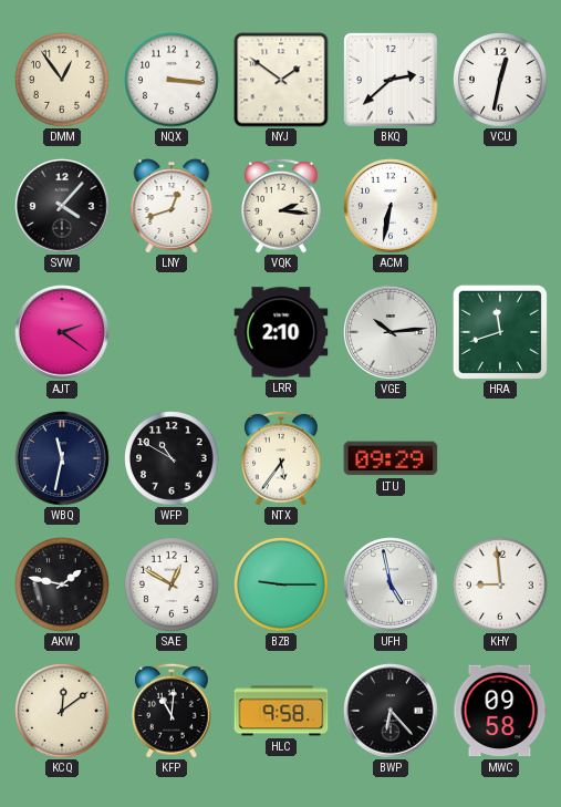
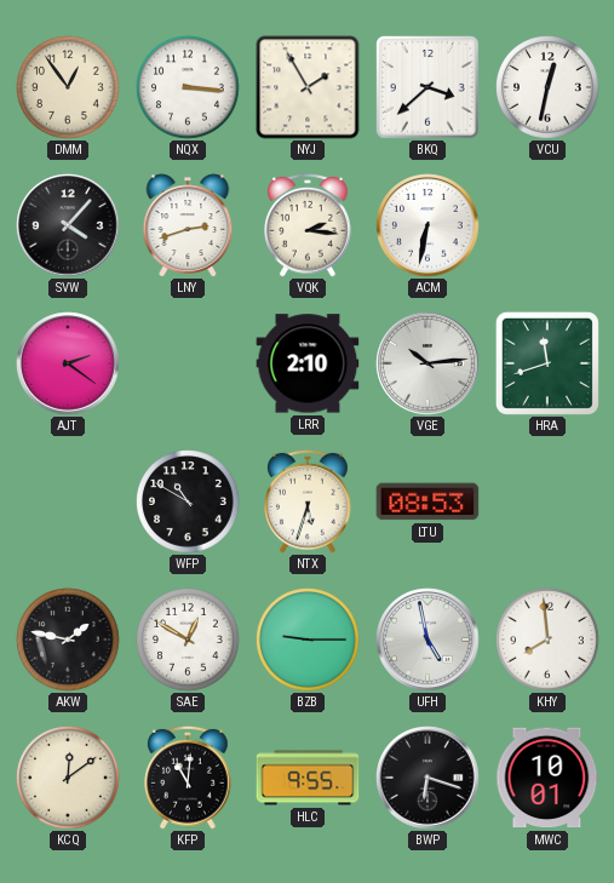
NYJ: 1:51 -> 1:55
BKQ: 2:38 -> 3:38
LNY: 12:42 -> 2:42
WBQ: 11:32 -> none
NTX: 5:36 -> 5:33
LTU: 09:29 -> 08:53
KHY: 8:59 -> 7:59
HLC: 9:58 -> 9:55
BWP: 6:23 -> 6:18
MWC: 09:58 -> 10:01
